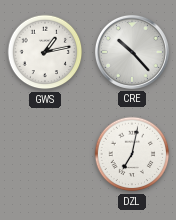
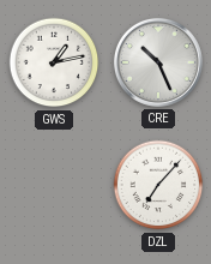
CRE: 10:23 -> 10:26
DZL: 7:02 -> 7:07
